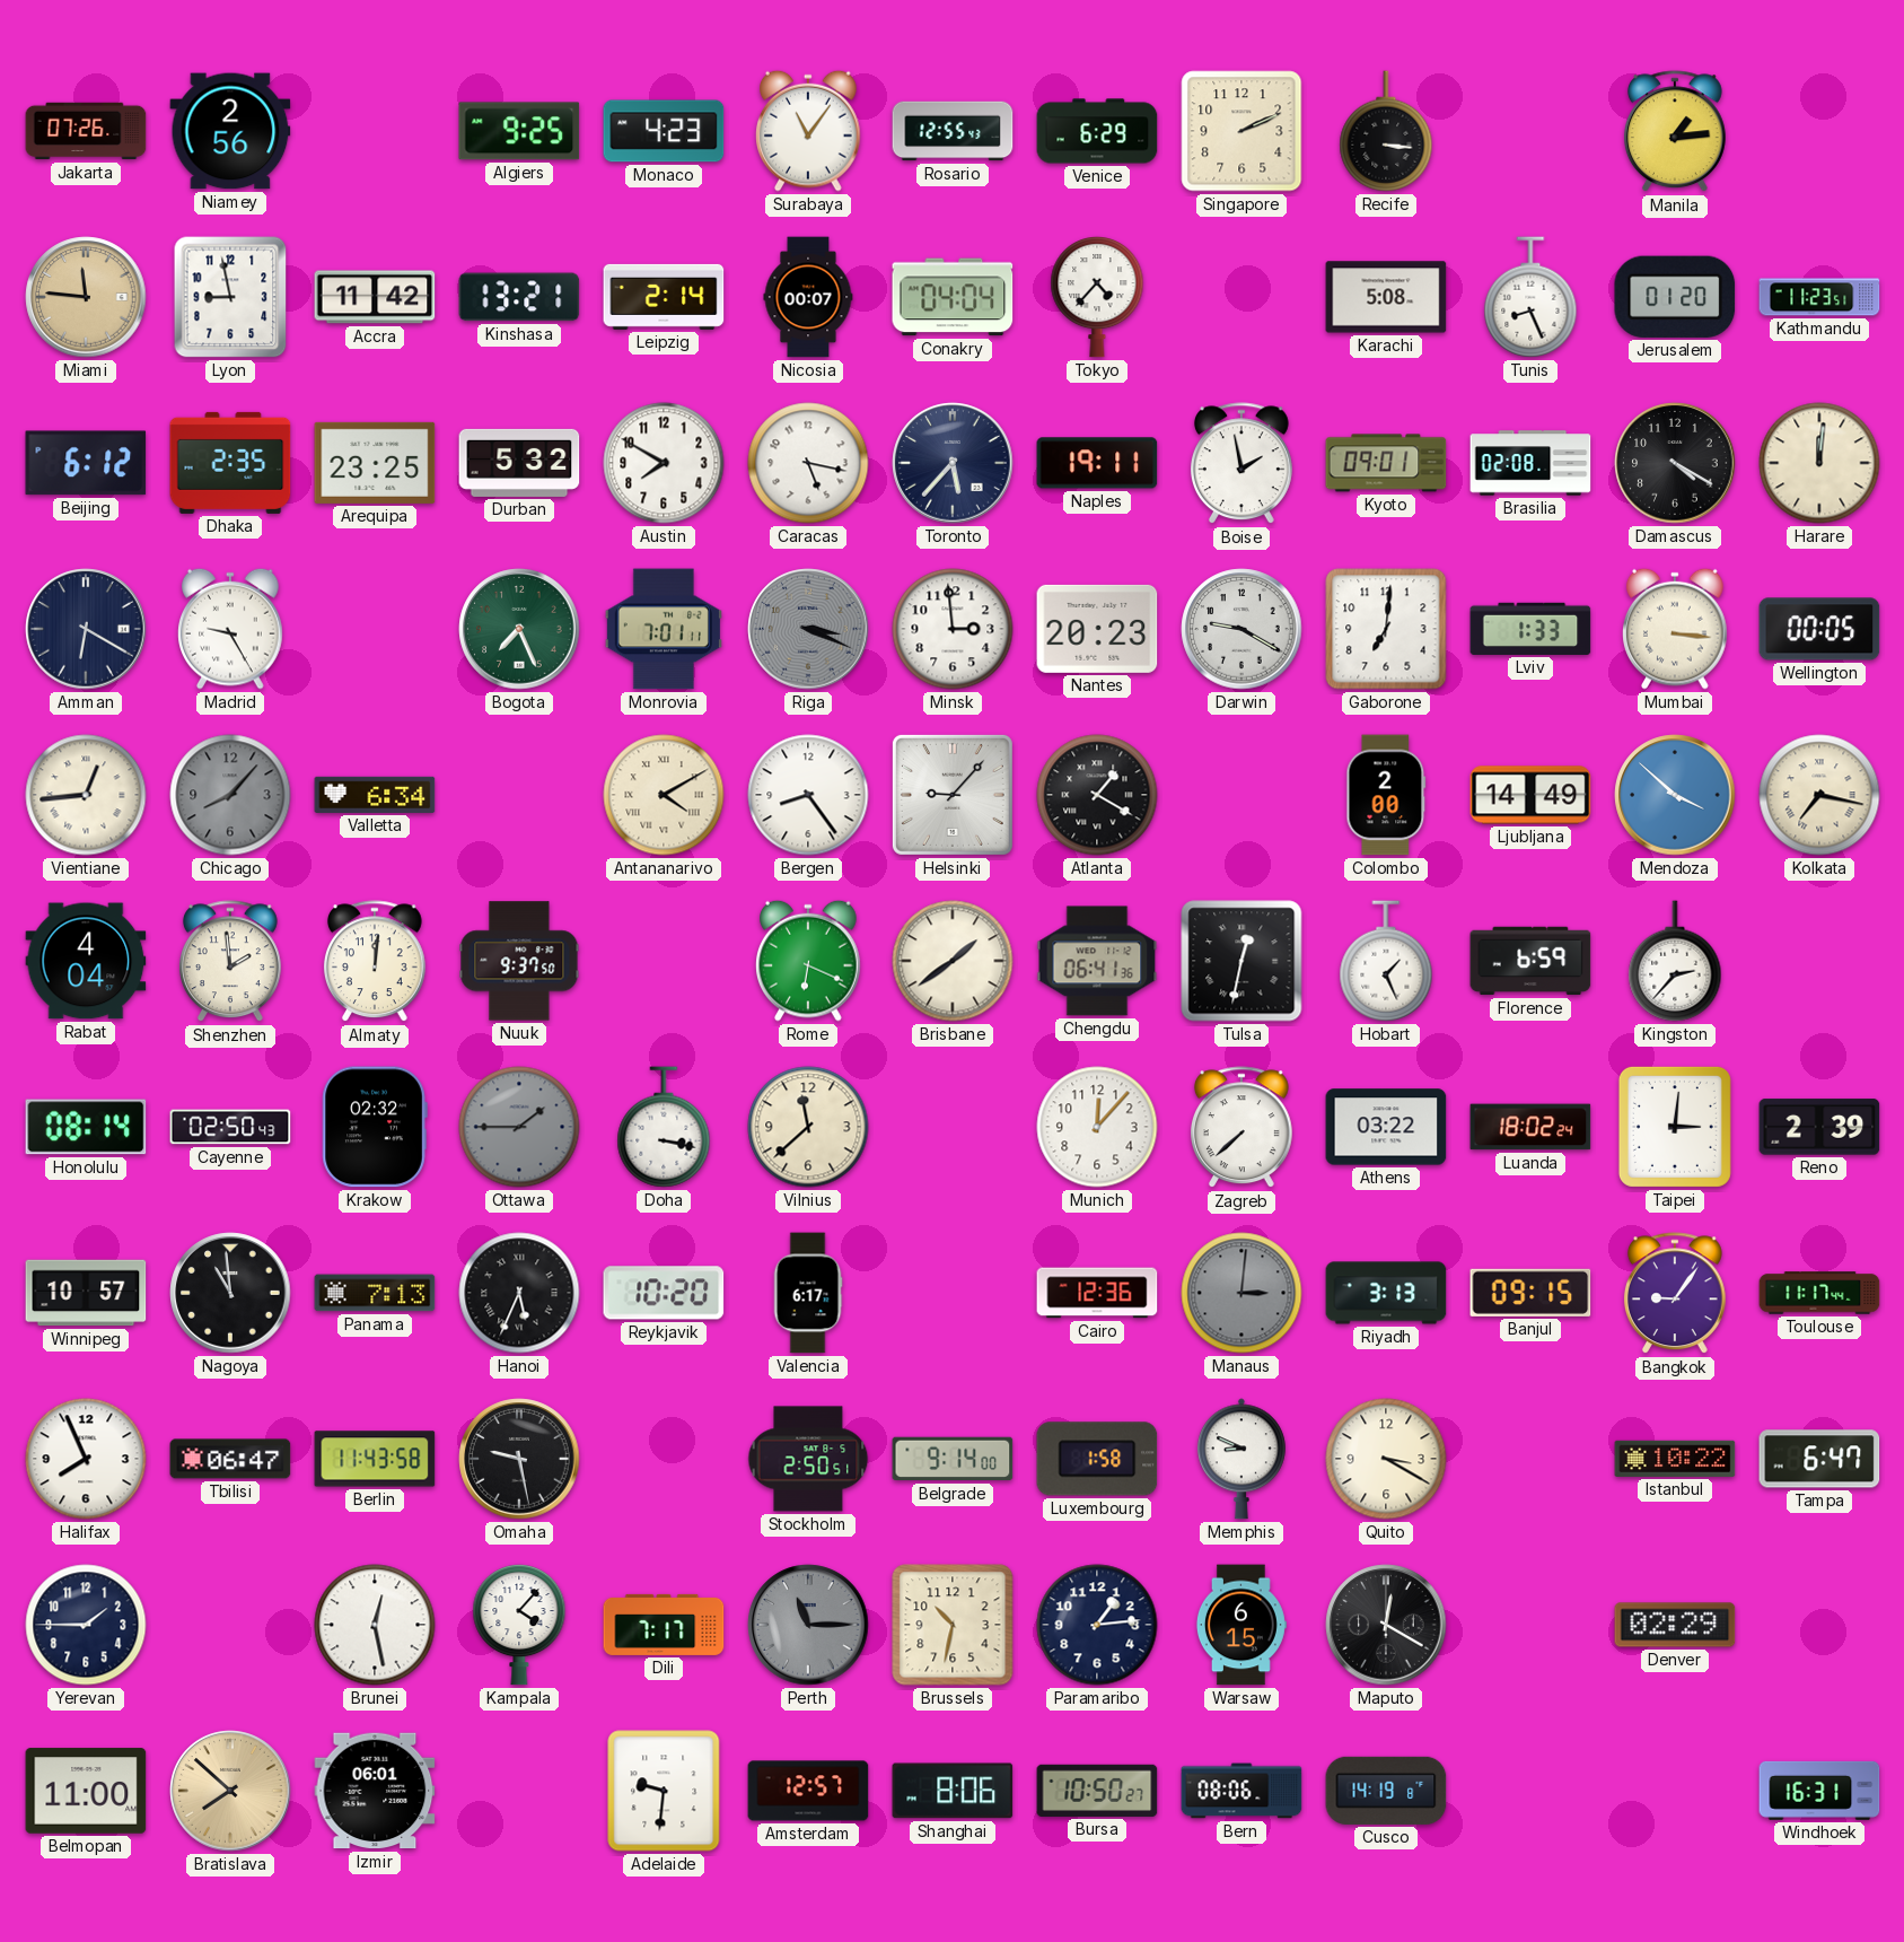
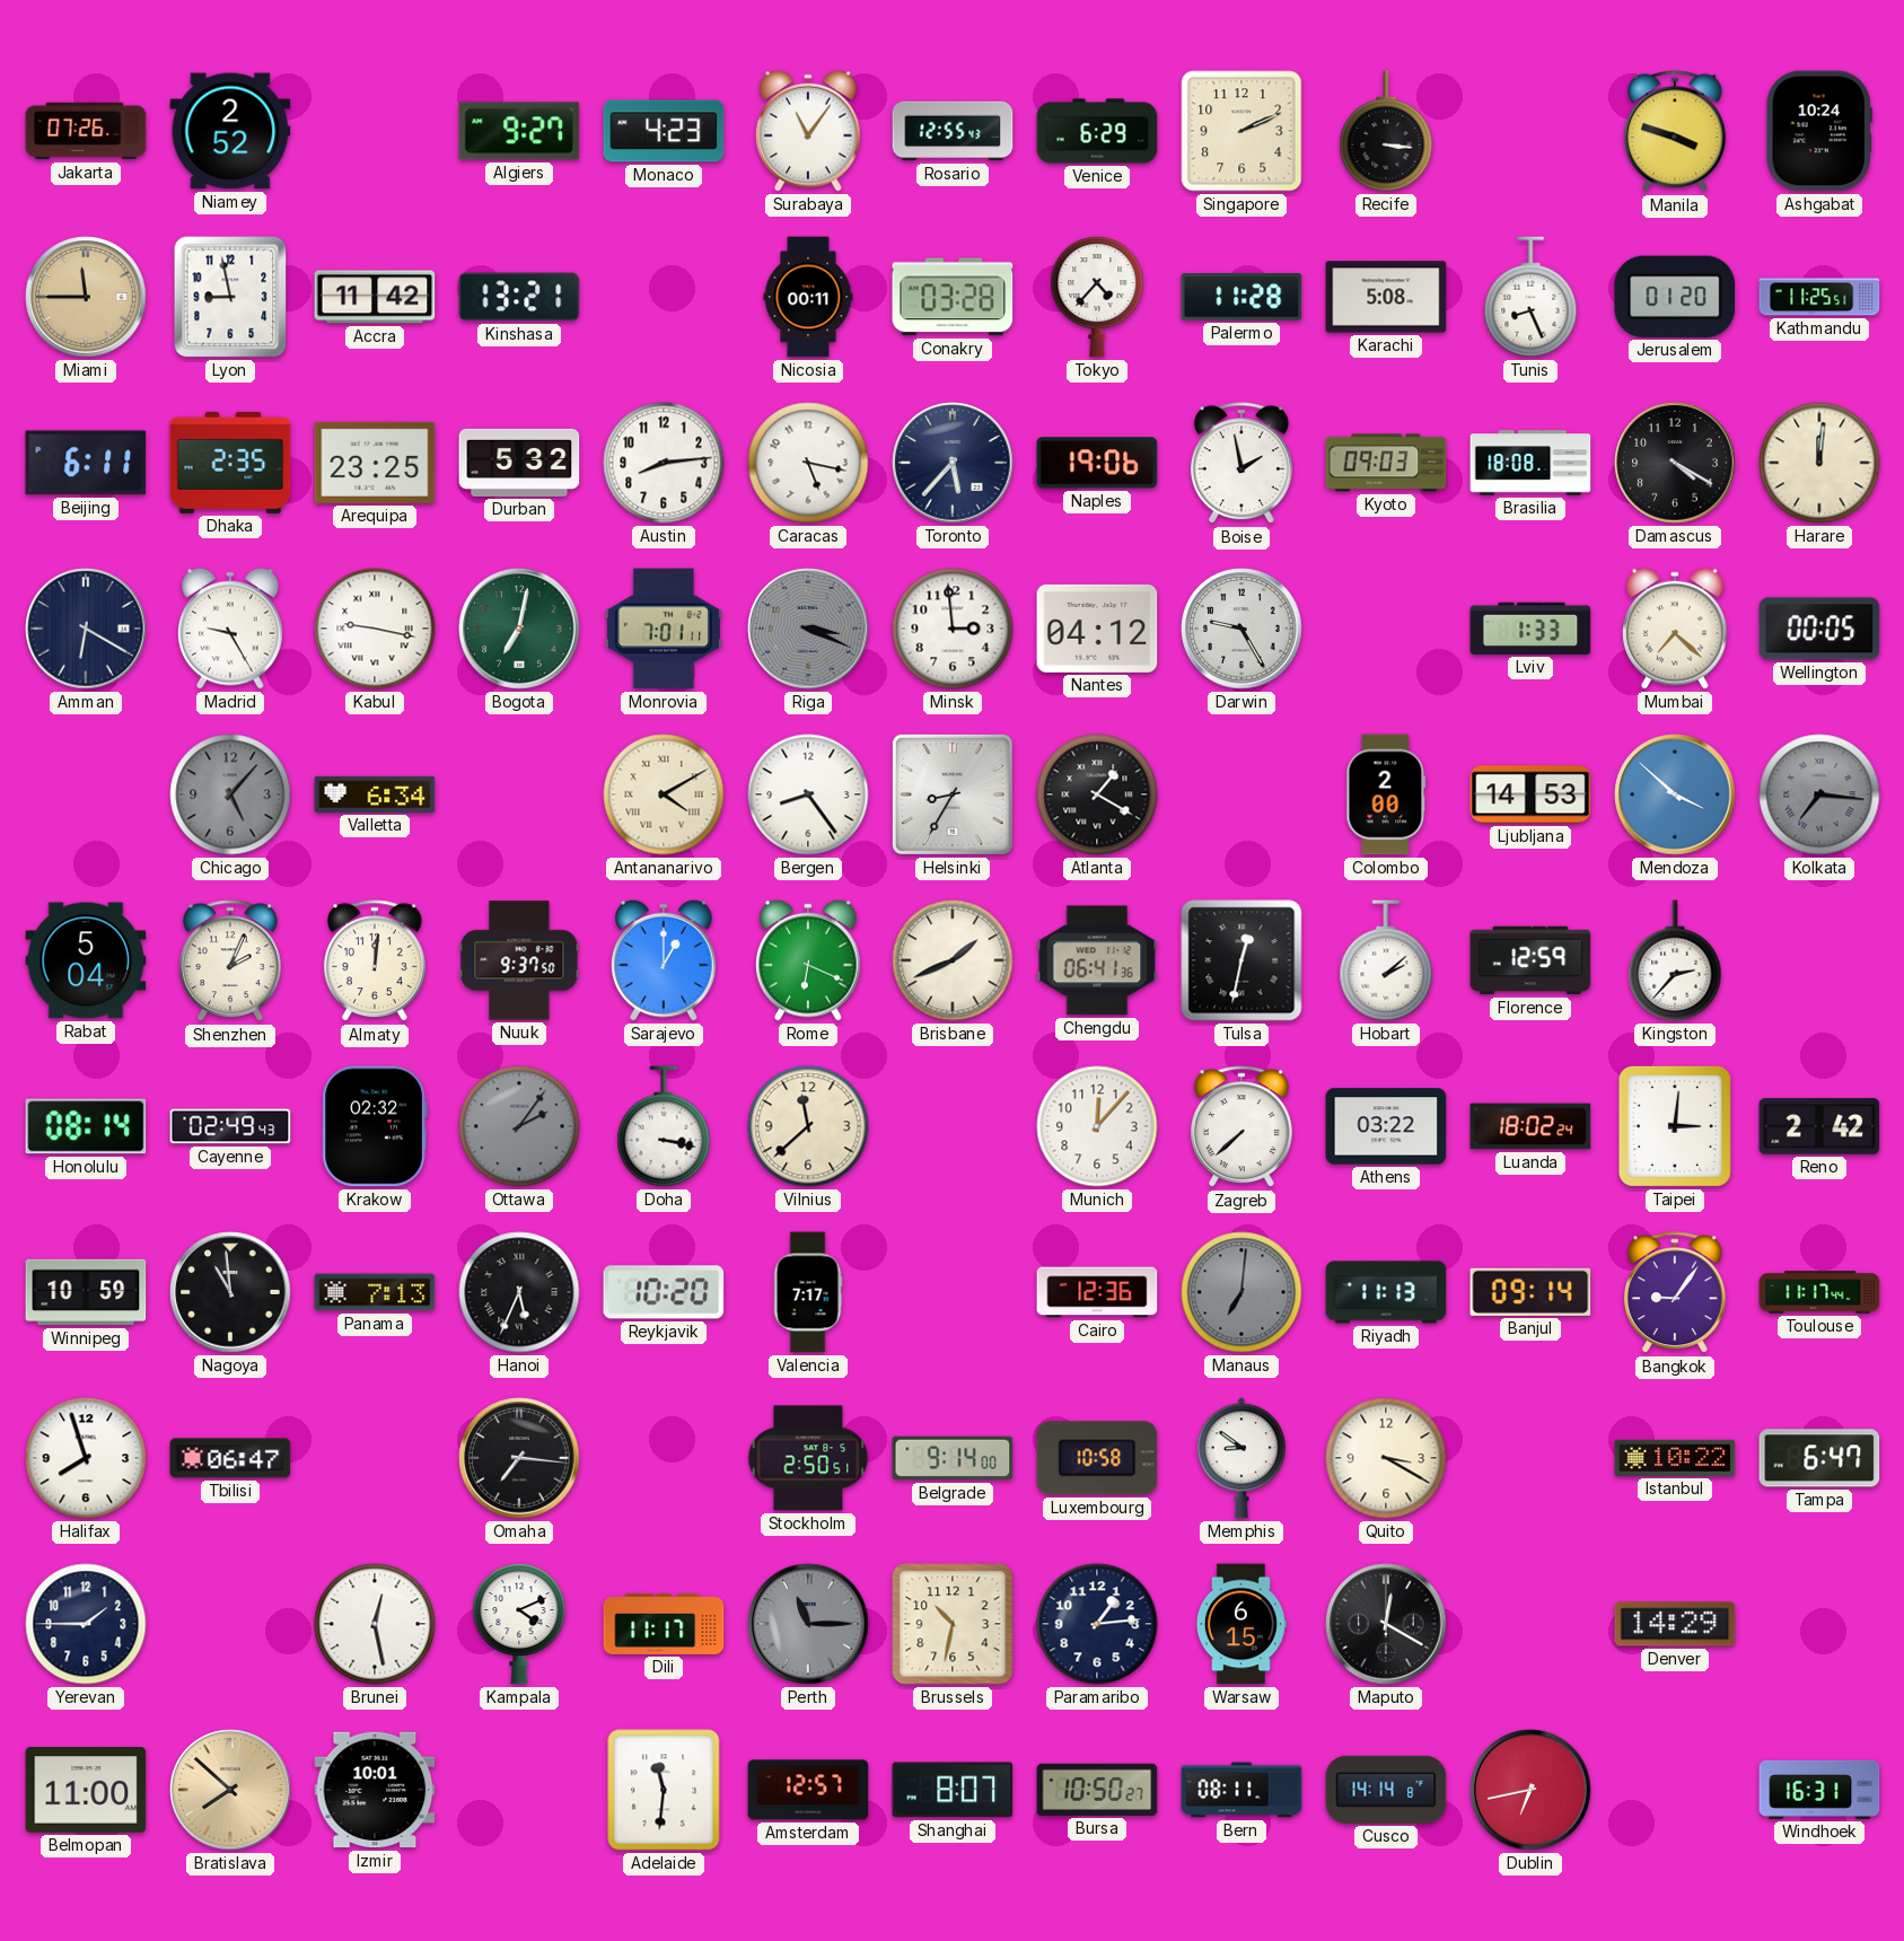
Niamey: 2:56 -> 2:52
Algiers: 9:25 -> 9:27
Manila: 1:14 -> 3:48
Ashgabat: none -> 10:24
Miami: 11:46 -> 11:45
Leipzig: 2:14 -> none
Nicosia: 00:07 -> 00:11
Conakry: 04:04 -> 03:28
Palermo: none -> 11:28
Kathmandu: 11:23 -> 11:25
Beijing: 6:12 -> 6:11
Austin: 7:50 -> 8:14
Naples: 19:11 -> 19:06
Kyoto: 09:01 -> 09:03
Brasilia: 02:08 -> 18:08
Kabul: none -> 9:17
Bogota: 7:26 -> 7:02
Nantes: 20:23 -> 04:12
Darwin: 9:20 -> 9:25
Gaborone: 7:01 -> none
Mumbai: 3:16 -> 7:22
Vientiane: 12:44 -> none
Chicago: 8:07 -> 5:07
Helsinki: 9:07 -> 8:35
Ljubljana: 14:49 -> 14:53
Kolkata: 7:17 -> 7:16
Kolkata dial: cream -> grey
Rabat: 4:04 -> 5:04
Shenzhen: 1:59 -> 2:04
Sarajevo: none -> 1:00
Brisbane: 1:39 -> 1:41
Hobart: 1:26 -> 2:08
Florence: 6:59 -> 12:59
Cayenne: 02:50 -> 02:49
Ottawa: 1:45 -> 2:06
Reno: 2:39 -> 2:42
Winnipeg: 10:57 -> 10:59
Valencia: 6:17 -> 7:17
Manaus: 3:01 -> 7:01
Riyadh: 3:13 -> 11:13
Banjul: 09:15 -> 09:14
Halifax: 7:56 -> 7:57
Berlin: 11:43 -> none
Omaha: 9:28 -> 7:16
Luxembourg: 1:58 -> 10:58
Memphis: 8:49 -> 8:51
Kampala: 4:07 -> 4:11
Dili: 7:17 -> 11:17
Denver: 02:29 -> 14:29
Izmir: 06:01 -> 10:01
Adelaide: 9:31 -> 11:31
Shanghai: 8:06 -> 8:07
Bern: 08:06 -> 08:11
Cusco: 14:19 -> 14:14
Dublin: none -> 6:43
